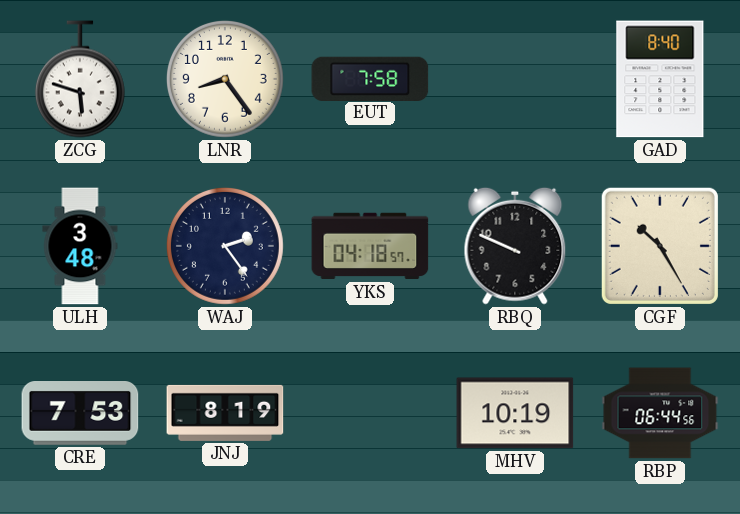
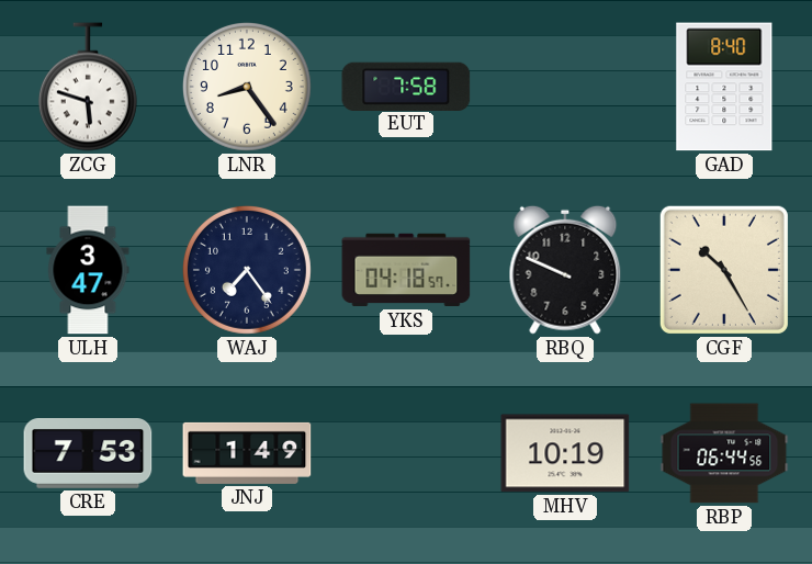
ULH: 3:48 -> 3:47
WAJ: 2:24 -> 7:24
JNJ: 8:19 -> 1:49
